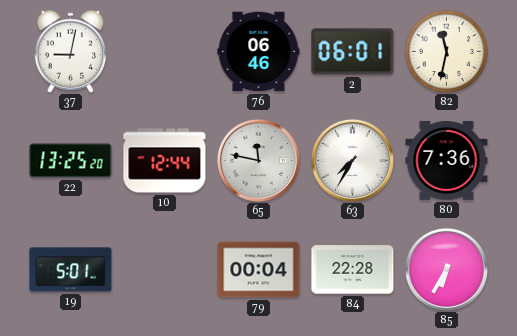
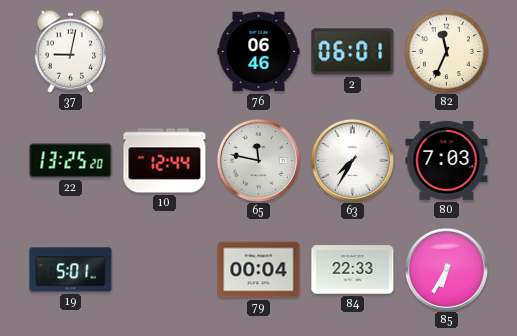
82: 11:32 -> 11:34
80: 7:36 -> 7:03
84: 22:28 -> 22:33
